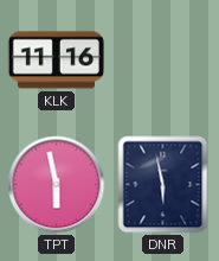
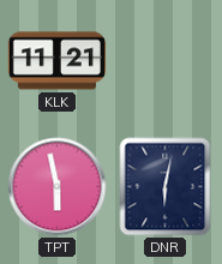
KLK: 11:16 -> 11:21
DNR: 5:58 -> 6:02
